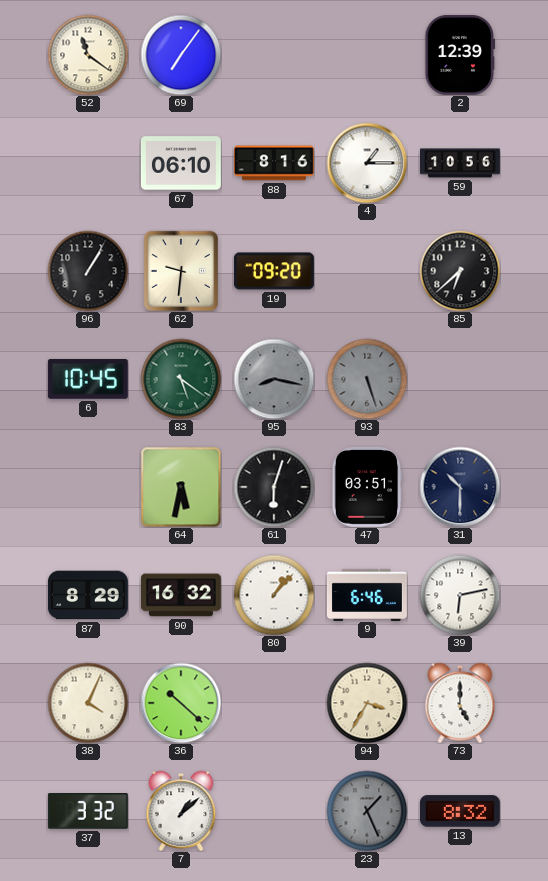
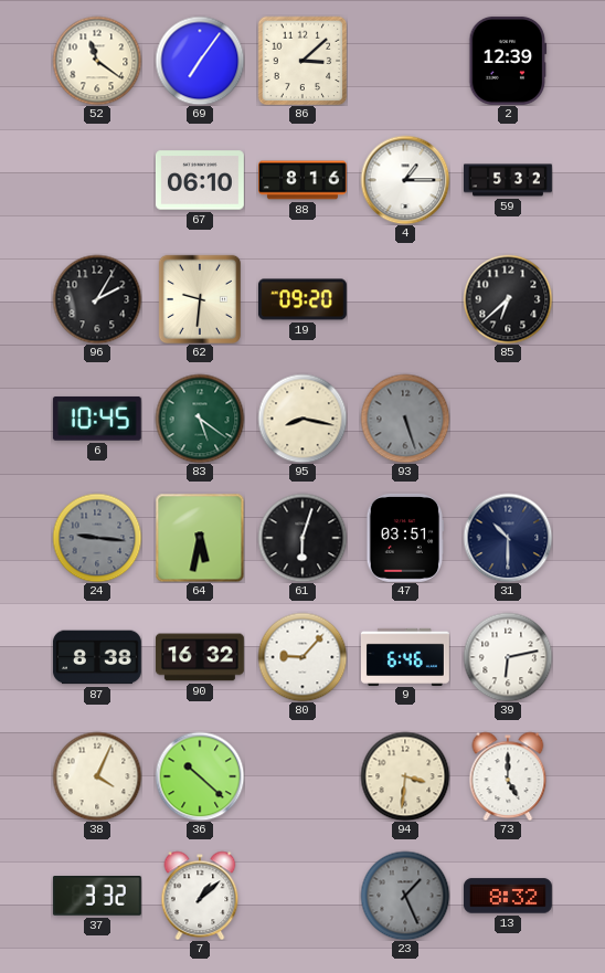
86: none -> 3:08
59: 10:56 -> 5:32
96: 1:05 -> 2:05
95 dial: grey -> cream
24: none -> 9:16
87: 8:29 -> 8:38
80: 1:07 -> 9:07
94: 3:35 -> 3:31
